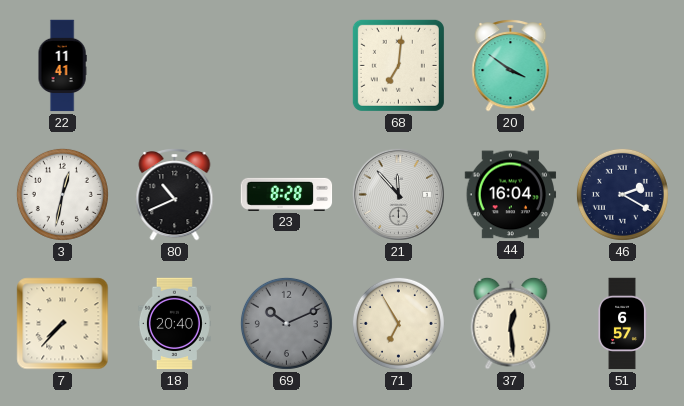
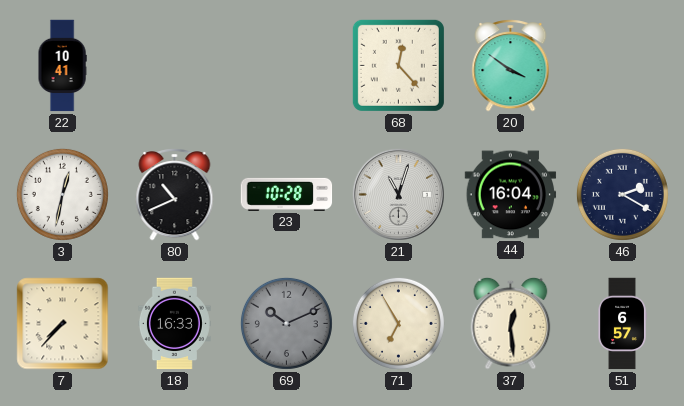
22: 11:41 -> 10:41
68: 7:01 -> 12:23
23: 8:28 -> 10:28
21: 11:53 -> 11:03
18: 20:40 -> 16:33
